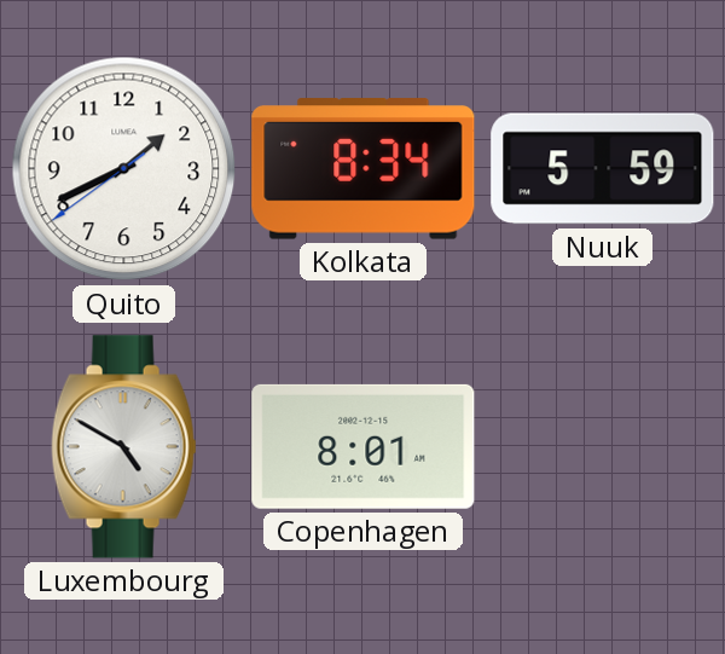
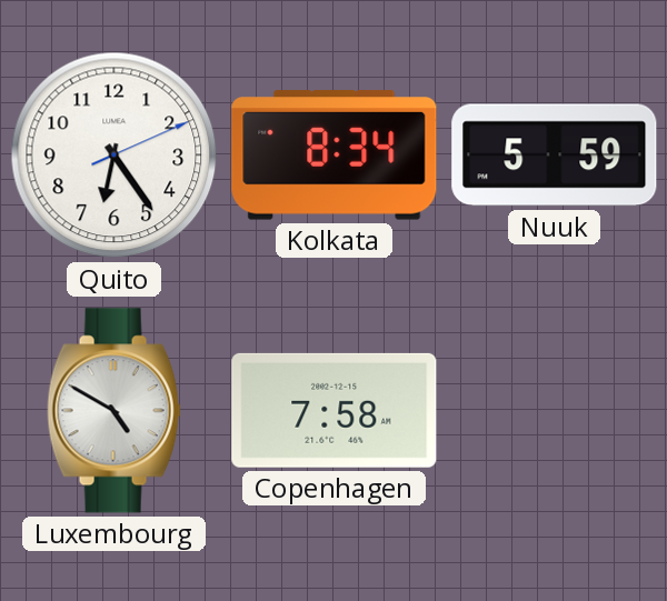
Quito: 1:40 -> 6:24
Copenhagen: 8:01 -> 7:58
